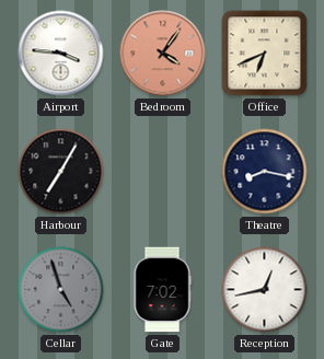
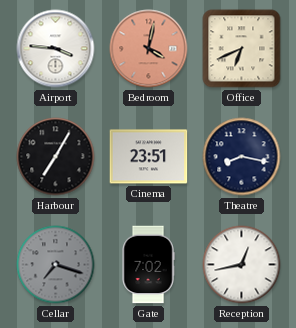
Bedroom: 4:06 -> 4:02
Cinema: none -> 23:51
Cellar: 4:57 -> 7:18
